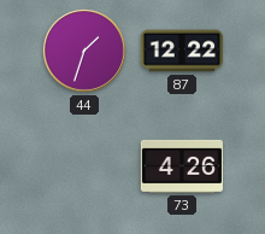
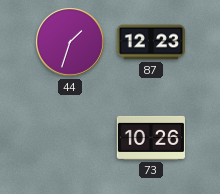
87: 12:22 -> 12:23
73: 4:26 -> 10:26
